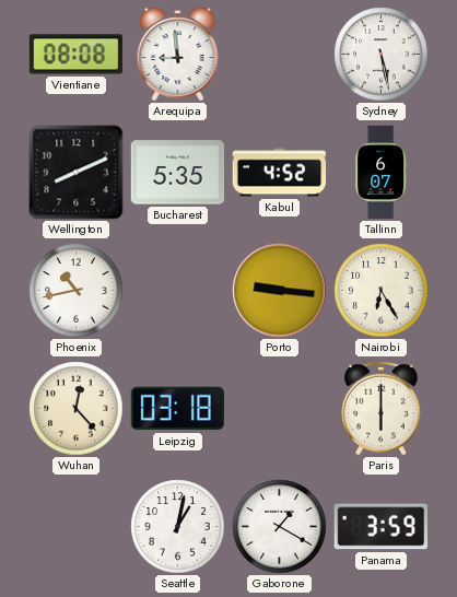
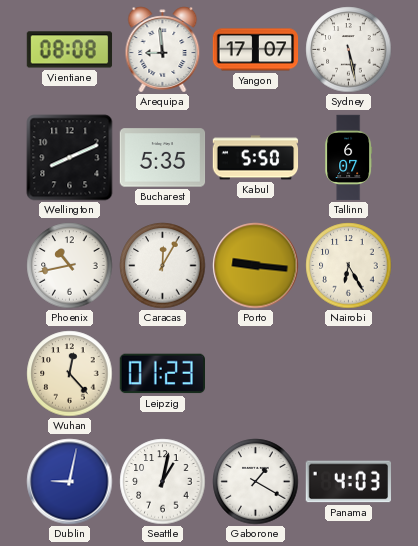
Yangon: none -> 17:07
Kabul: 4:52 -> 5:50
Caracas: none -> 12:05
Leipzig: 03:18 -> 01:23
Paris: 6:00 -> none
Dublin: none -> 9:02
Panama: 3:59 -> 4:03
